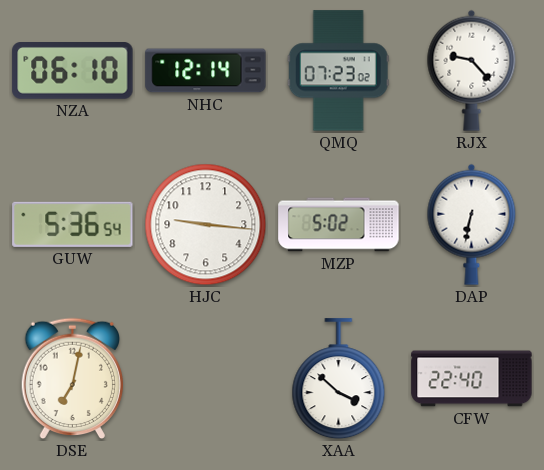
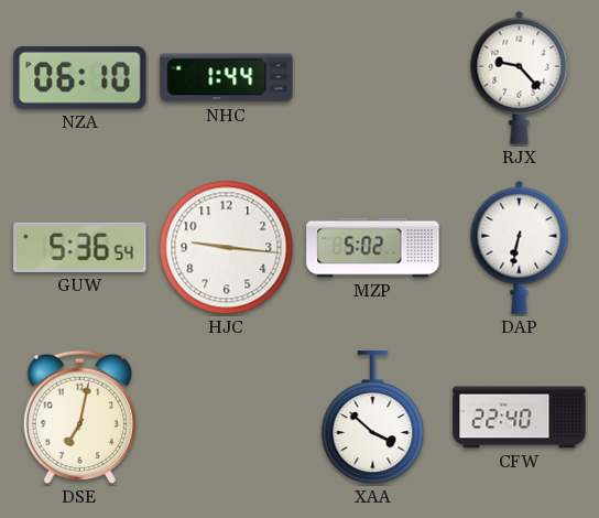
NHC: 12:14 -> 1:44
QMQ: 07:23 -> none
